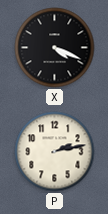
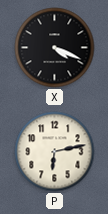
P: 2:13 -> 6:13
